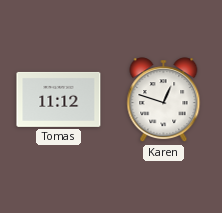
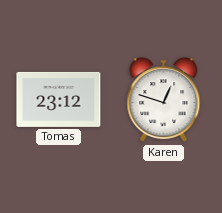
Tomas: 11:12 -> 23:12
